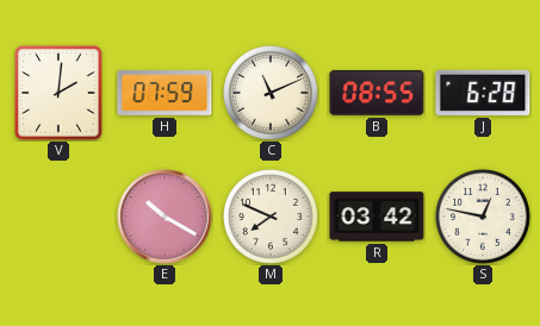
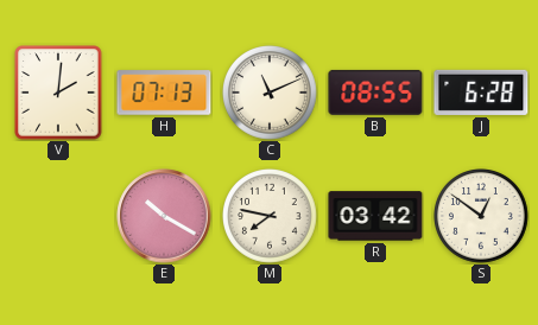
H: 07:59 -> 07:13
M: 7:49 -> 7:47
S: 12:47 -> 12:51
